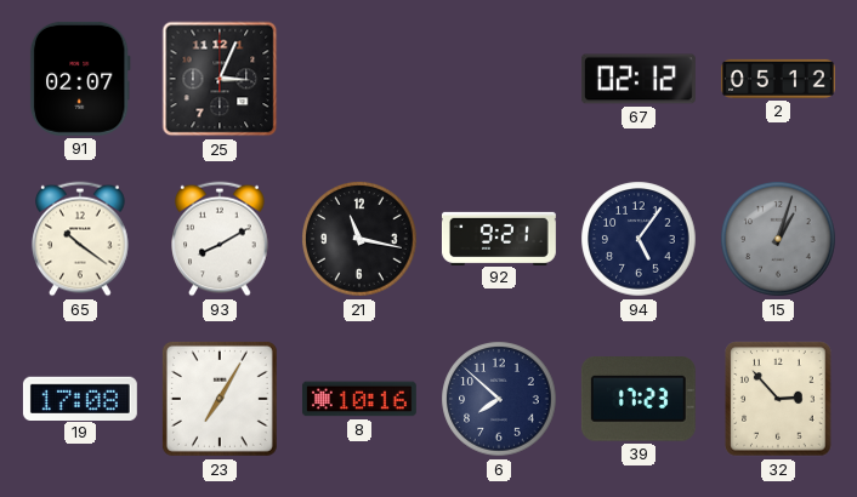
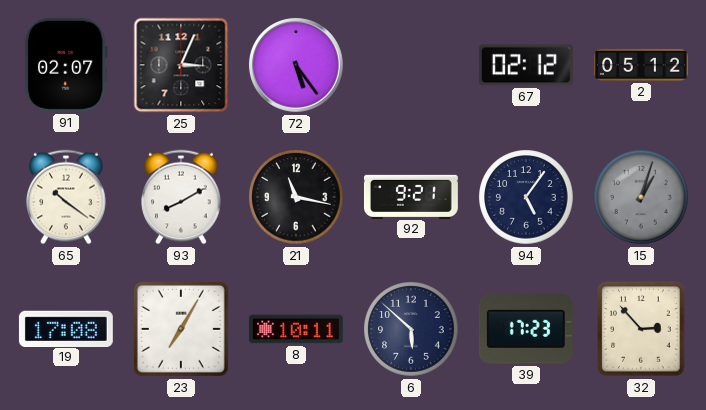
72: none -> 5:24
8: 10:16 -> 10:11
6: 7:52 -> 5:52
